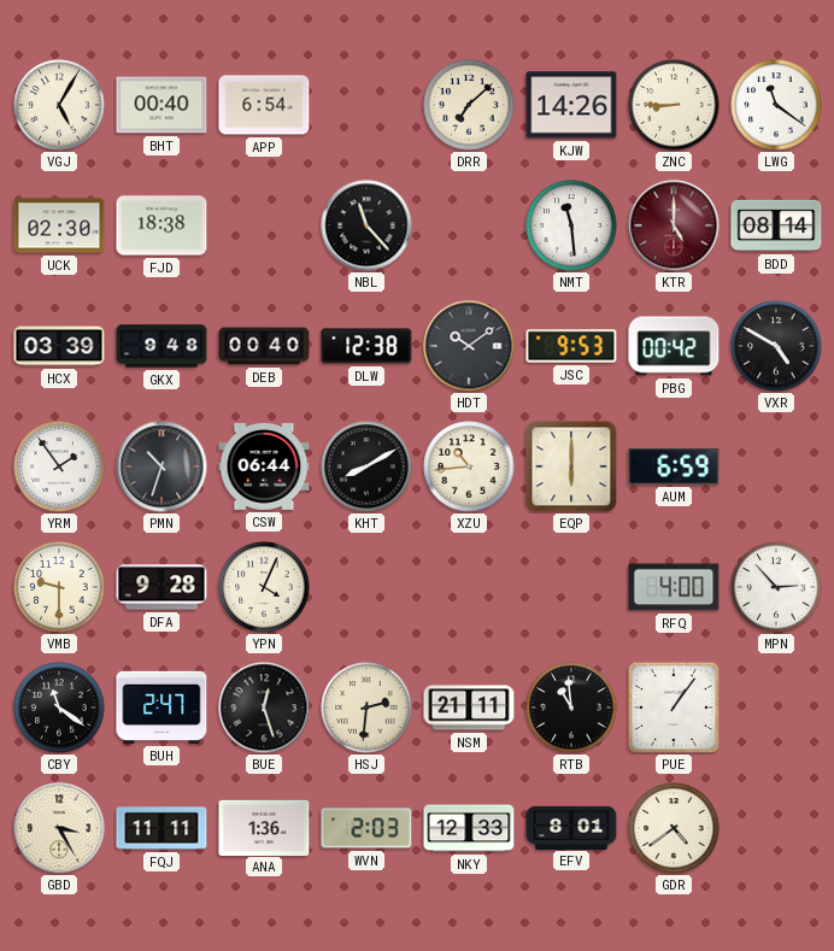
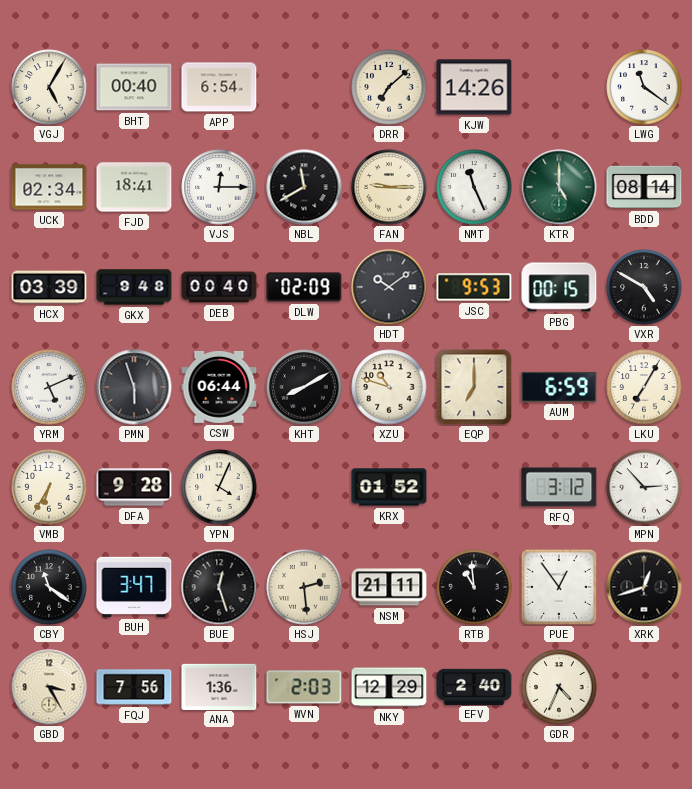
ZNC: 8:45 -> none
UCK: 02:30 -> 02:34
FJD: 18:38 -> 18:41
VJS: none -> 12:15
NBL: 11:23 -> 11:40
FAN: none -> 9:15
NMT: 11:29 -> 11:26
KTR dial: burgundy -> green
DLW: 12:38 -> 02:09
PBG: 00:42 -> 00:15
YRM: 1:54 -> 5:11
PMN: 10:33 -> 5:57
XZU: 10:44 -> 10:48
EQP: 6:00 -> 7:00
LKU: none -> 7:05
VMB: 9:30 -> 6:35
KRX: none -> 01:52
RFQ: 4:00 -> 3:12
BUH: 2:47 -> 3:47
HSJ: 2:31 -> 2:29
PUE: 1:06 -> 12:54
XRK: none -> 12:42
FQJ: 11:11 -> 7:56
NKY: 12:33 -> 12:29
EFV: 8:01 -> 2:40
GDR: 4:39 -> 4:34
